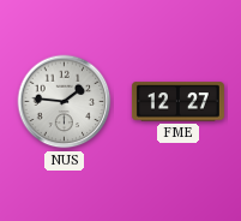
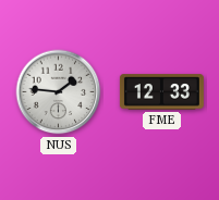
FME: 12:27 -> 12:33
